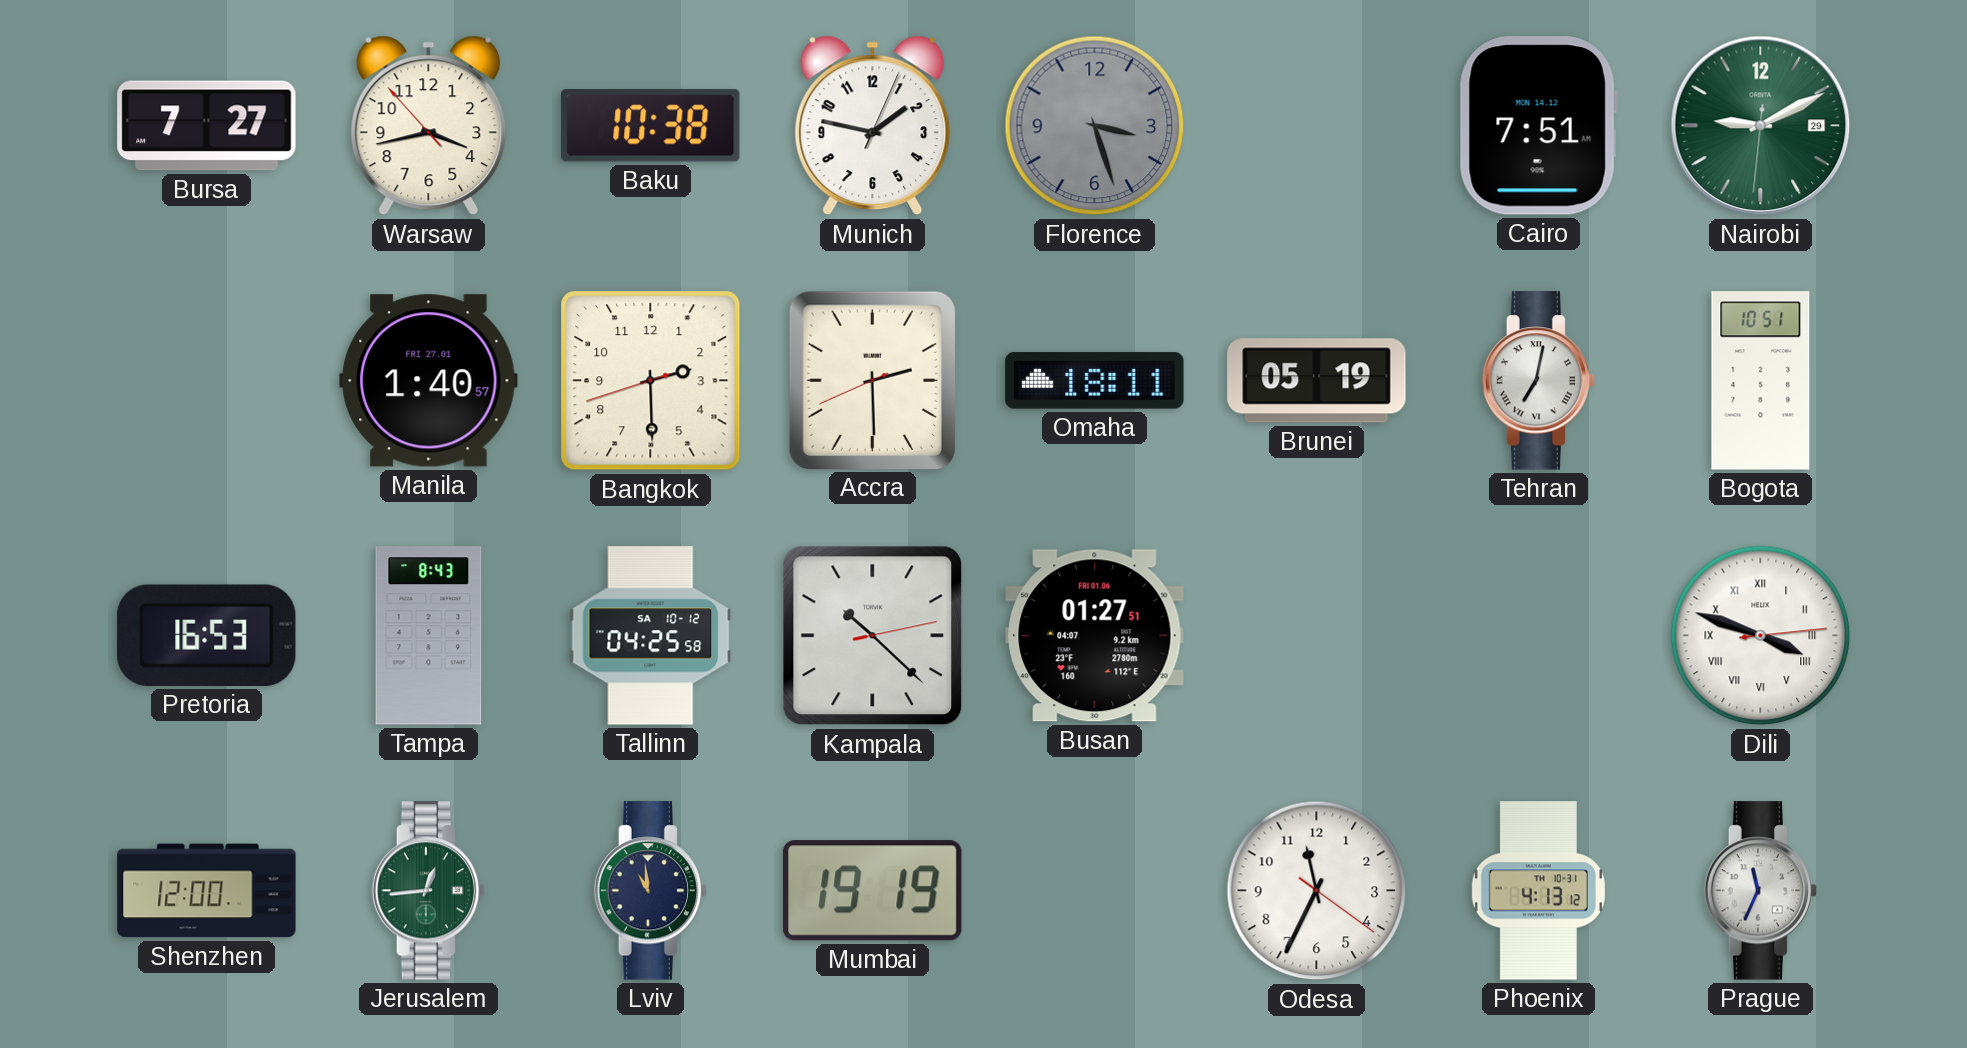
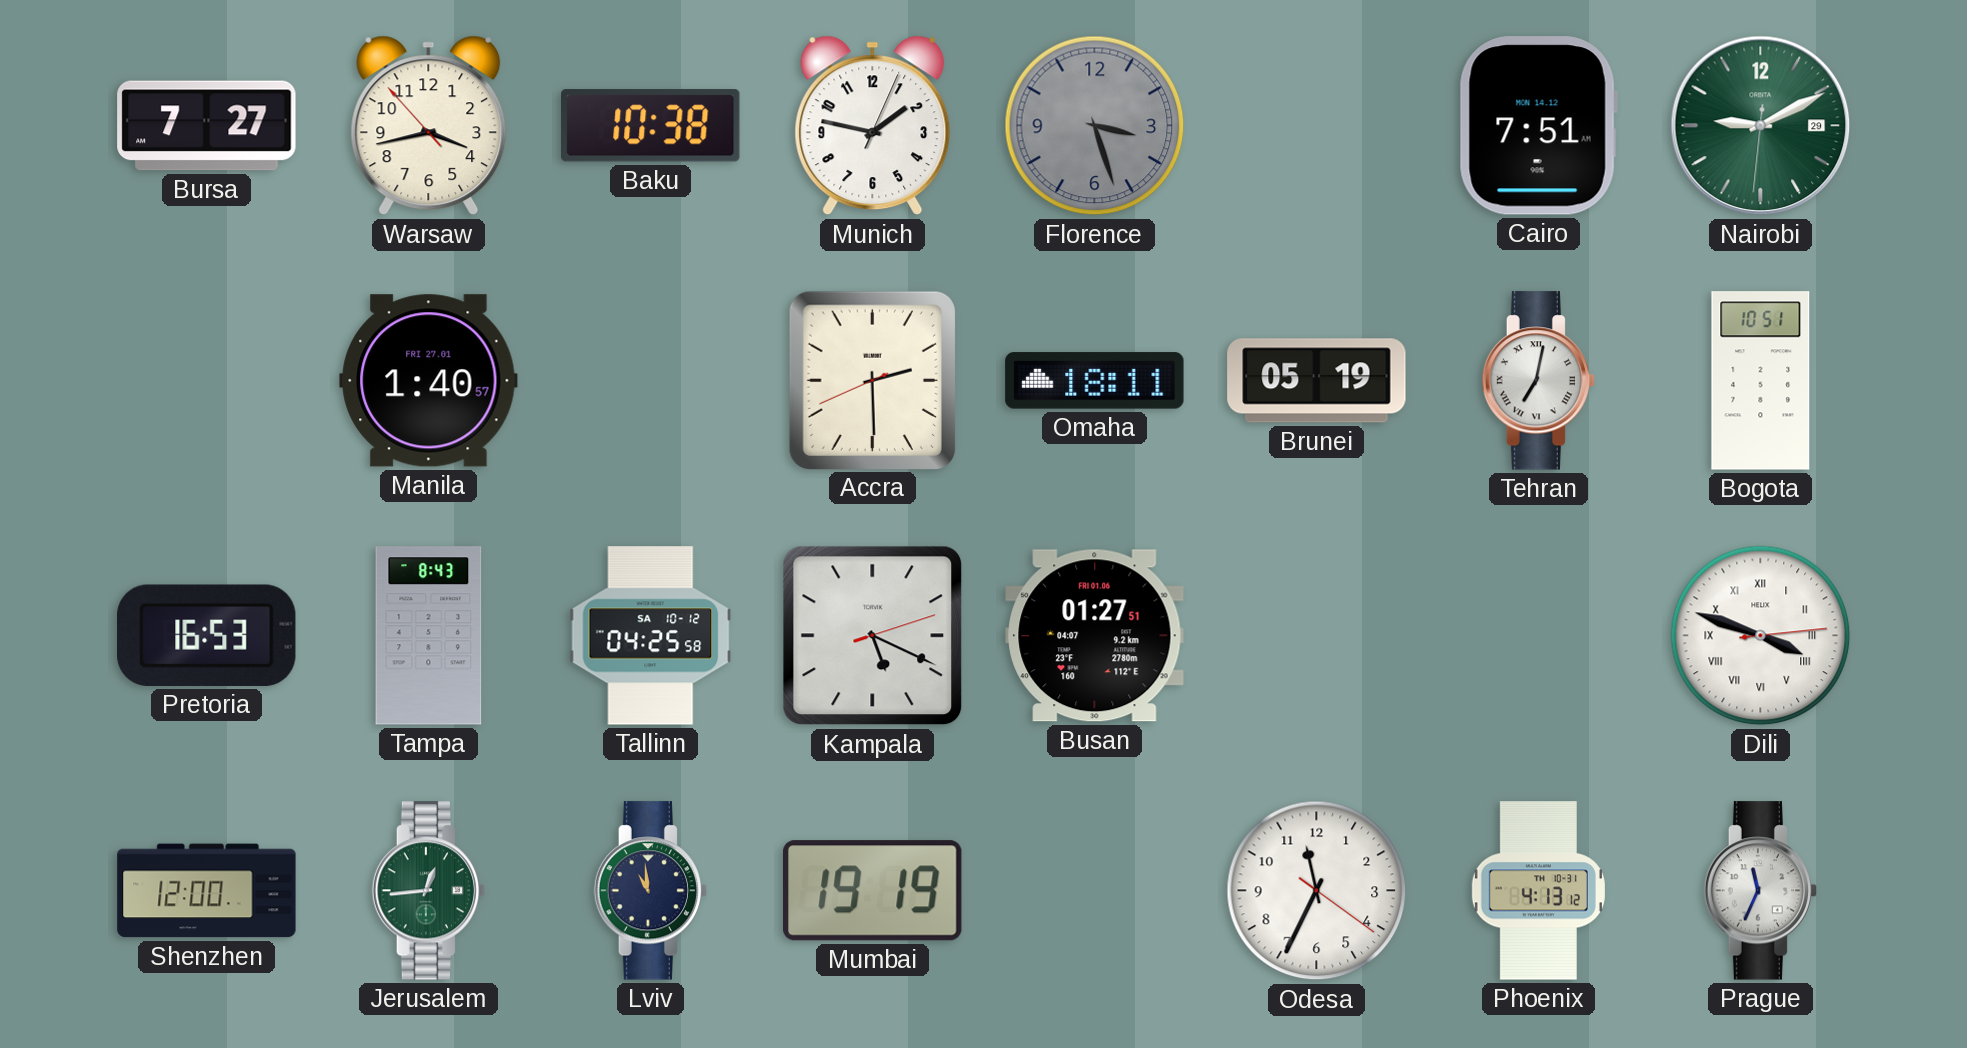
Bangkok: 2:29 -> none
Kampala: 10:22 -> 5:19
